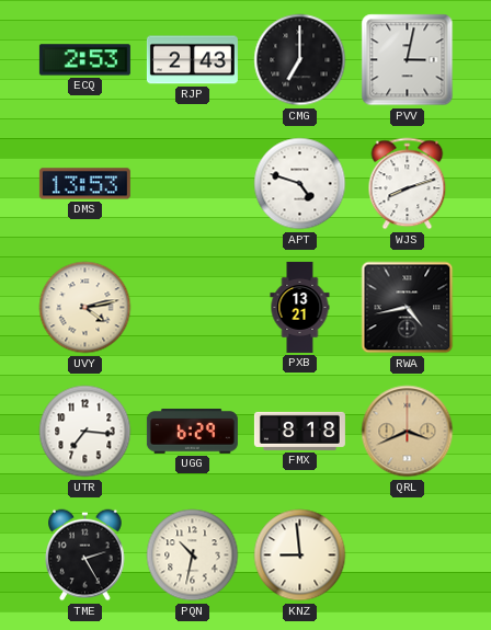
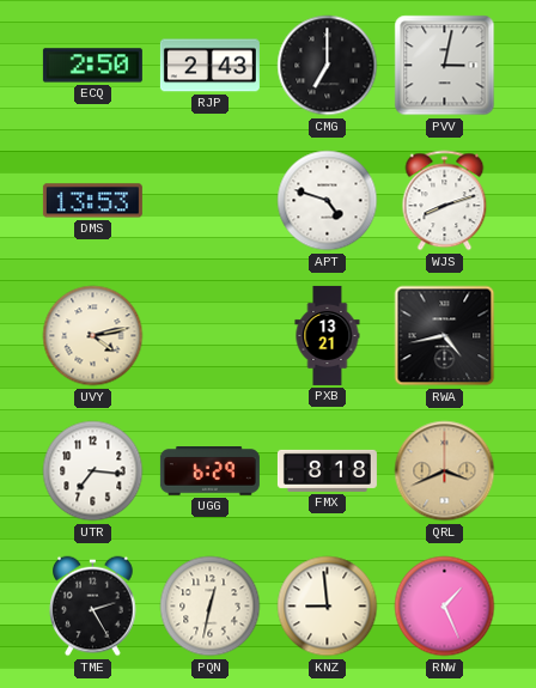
ECQ: 2:53 -> 2:50
PQN: 10:32 -> 12:32
RNW: none -> 1:26
